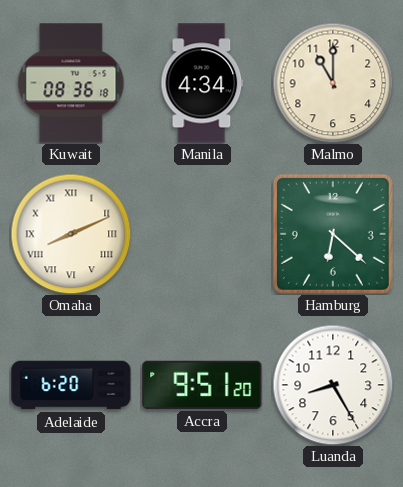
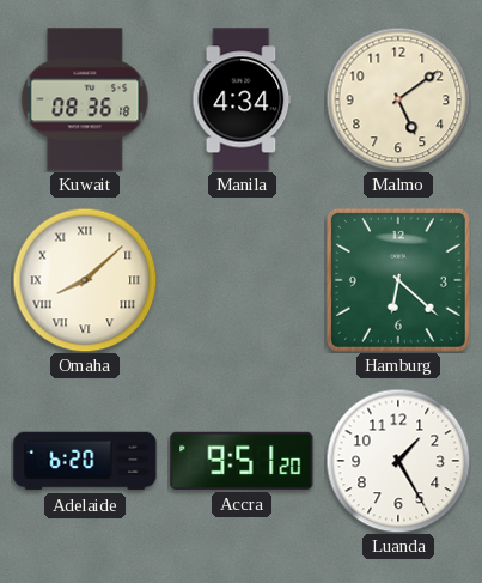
Malmo: 11:00 -> 5:09
Omaha: 8:11 -> 8:08
Luanda: 8:25 -> 1:25
